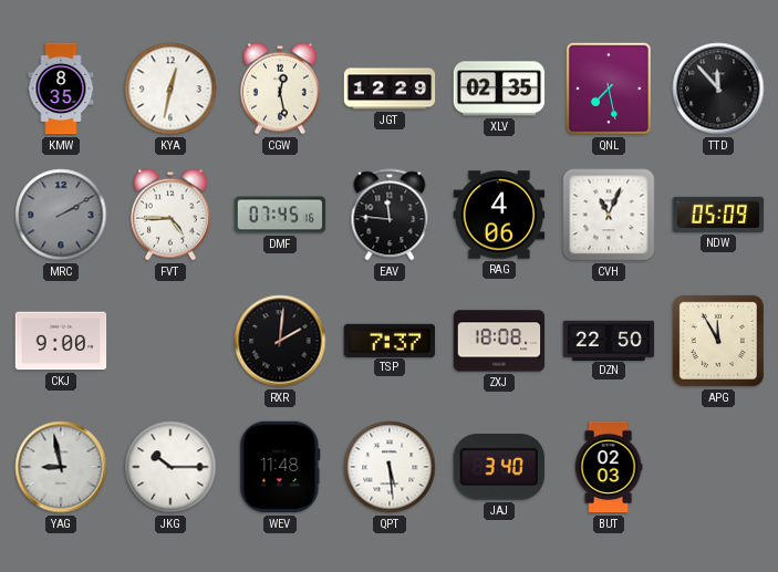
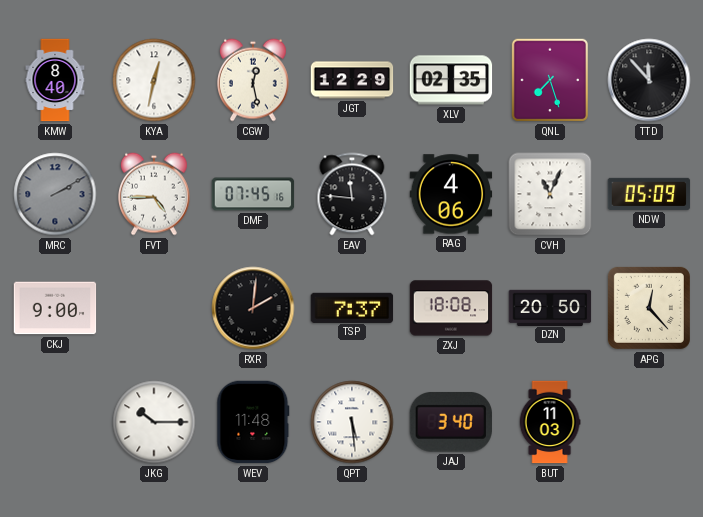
KMW: 8:35 -> 8:40
QNL: 7:28 -> 7:27
DZN: 22:50 -> 20:50
APG: 11:55 -> 12:23
YAG: 8:58 -> none
BUT: 02:03 -> 11:03
